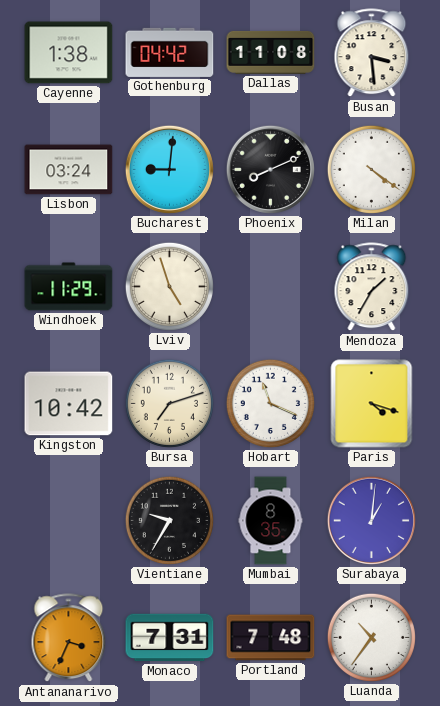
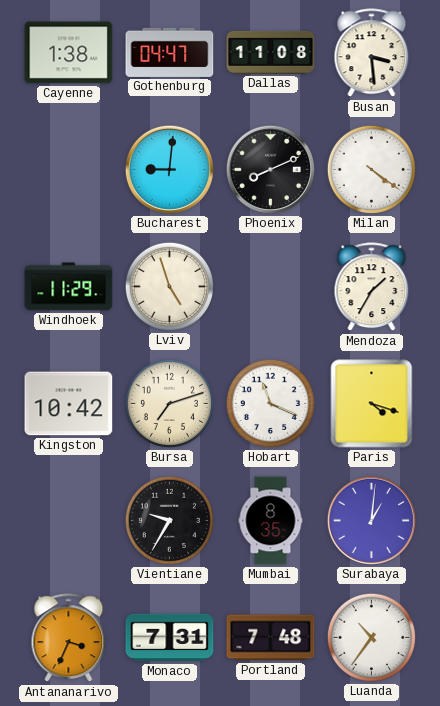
Gothenburg: 04:42 -> 04:47
Lisbon: 03:24 -> none
